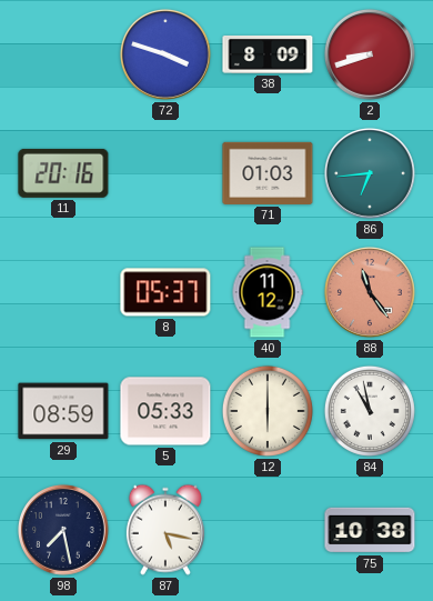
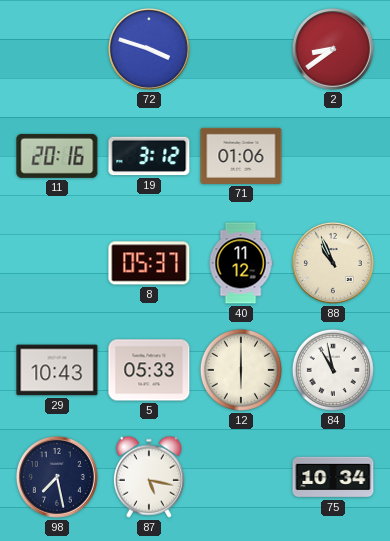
38: 8:09 -> none
2: 8:42 -> 8:39
19: none -> 3:12
71: 01:03 -> 01:06
86: 6:44 -> none
88: 11:24 -> 10:56
88 dial: salmon -> cream
29: 08:59 -> 10:43
75: 10:38 -> 10:34
